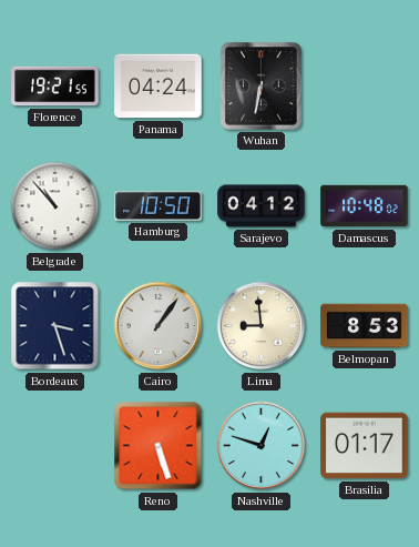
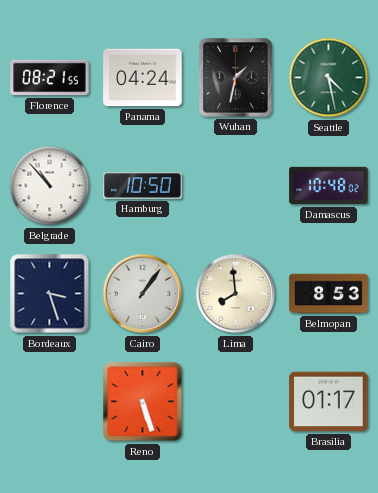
Florence: 19:21 -> 08:21
Wuhan: 6:32 -> 1:32
Seattle: none -> 4:28
Sarajevo: 04:12 -> none
Lima: 8:59 -> 7:59
Nashville: 12:48 -> none
